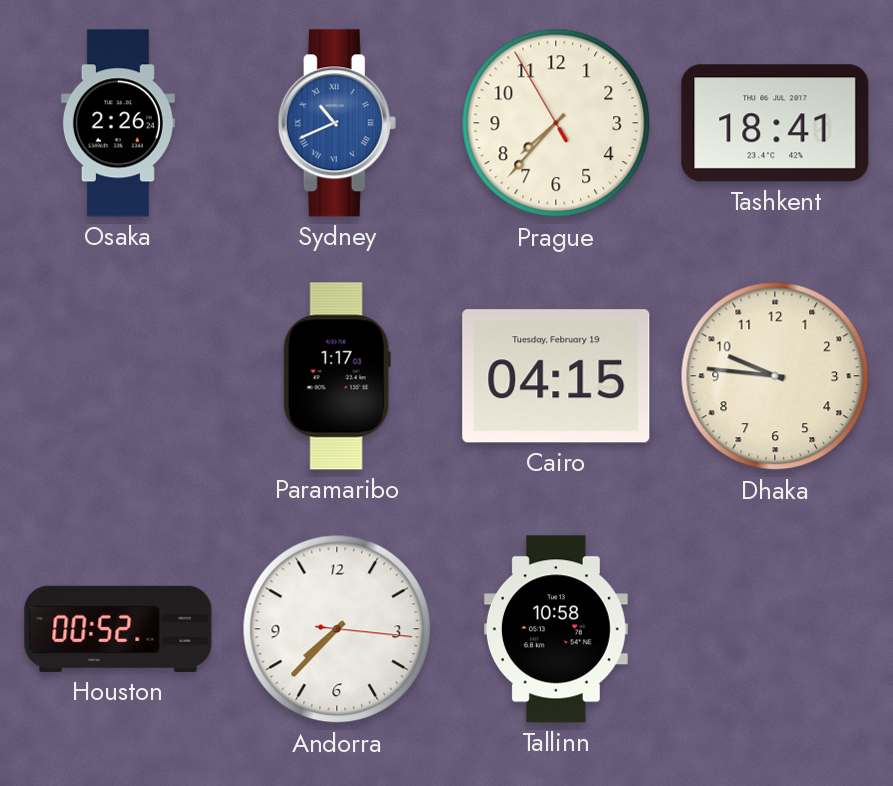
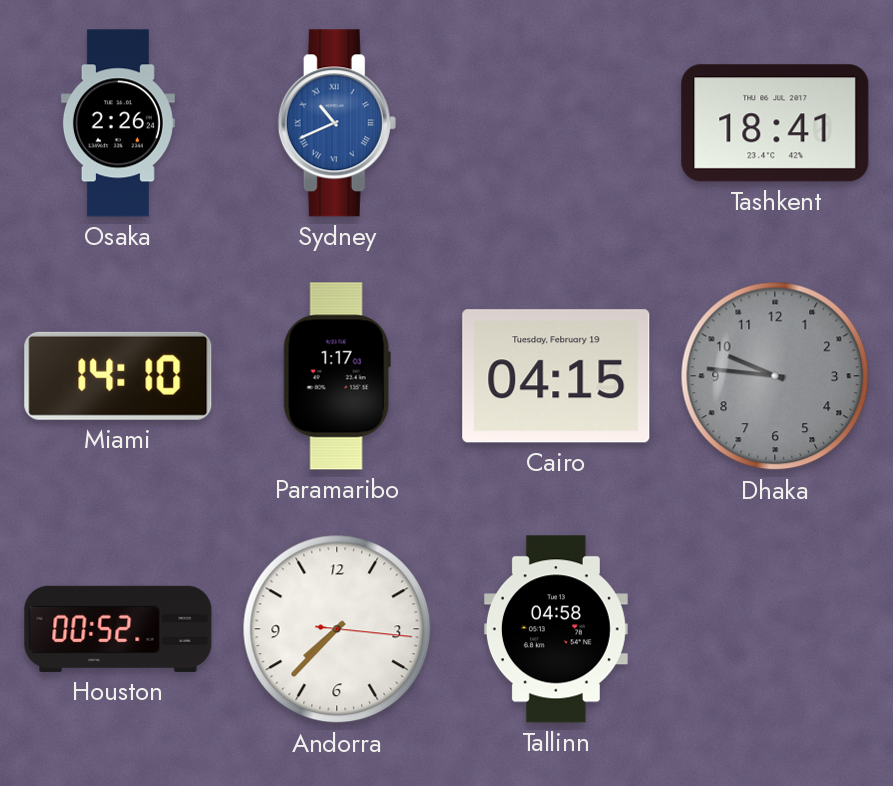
Prague: 7:36 -> none
Miami: none -> 14:10
Dhaka dial: cream -> grey
Tallinn: 10:58 -> 04:58
